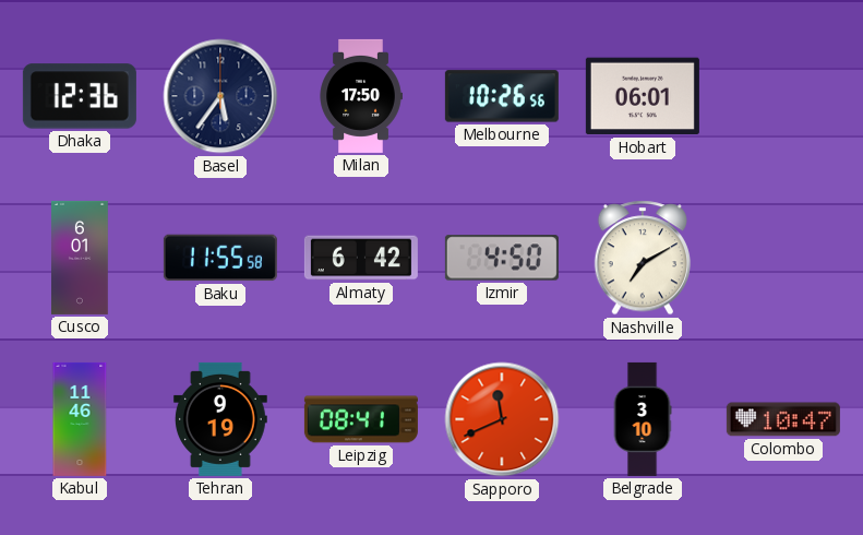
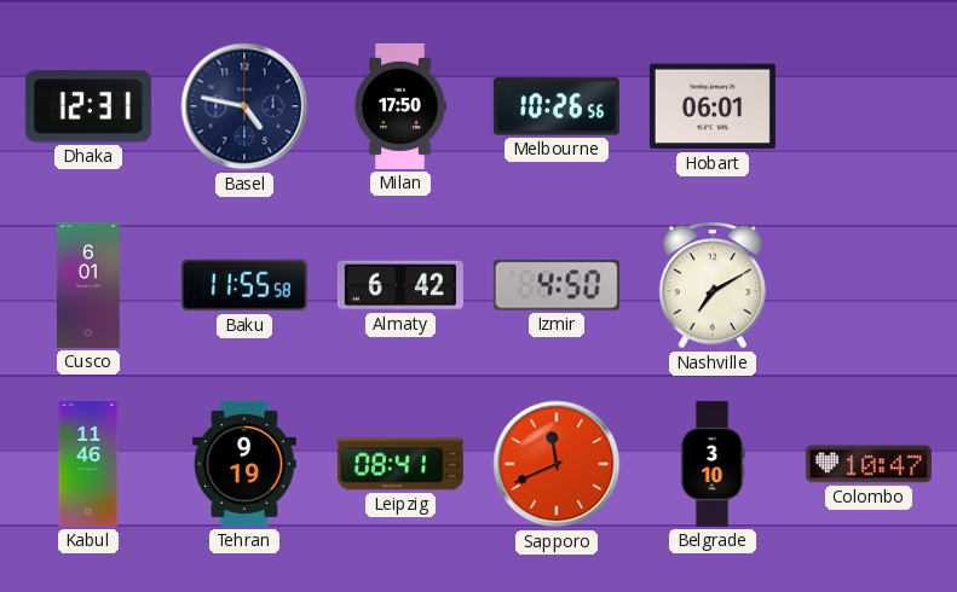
Dhaka: 12:36 -> 12:31
Basel: 5:36 -> 4:47
